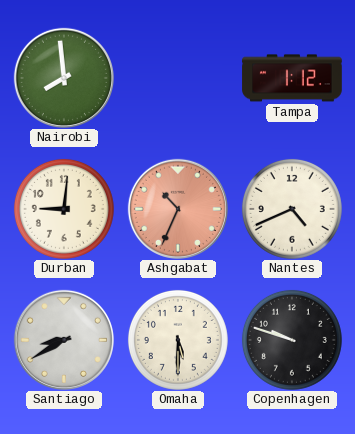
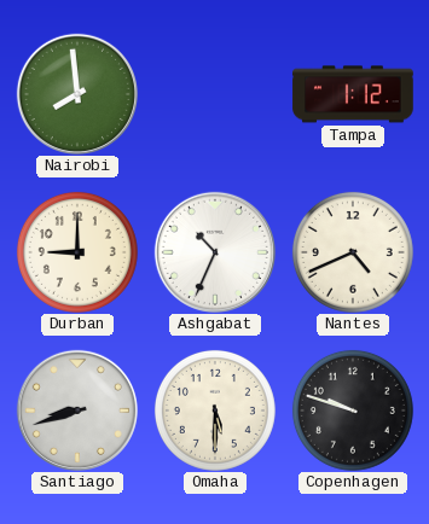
Durban: 9:01 -> 9:00
Ashgabat dial: salmon -> white
Santiago: 8:40 -> 8:42
